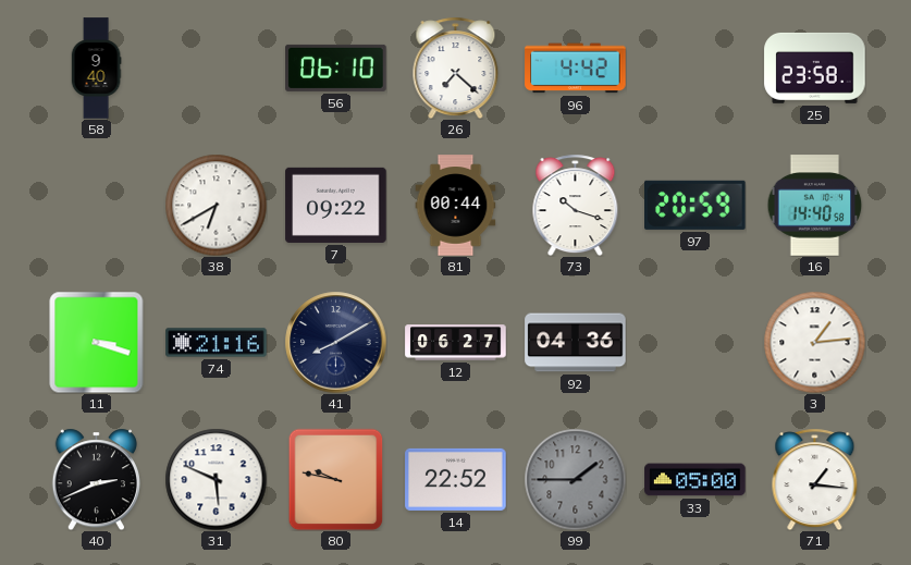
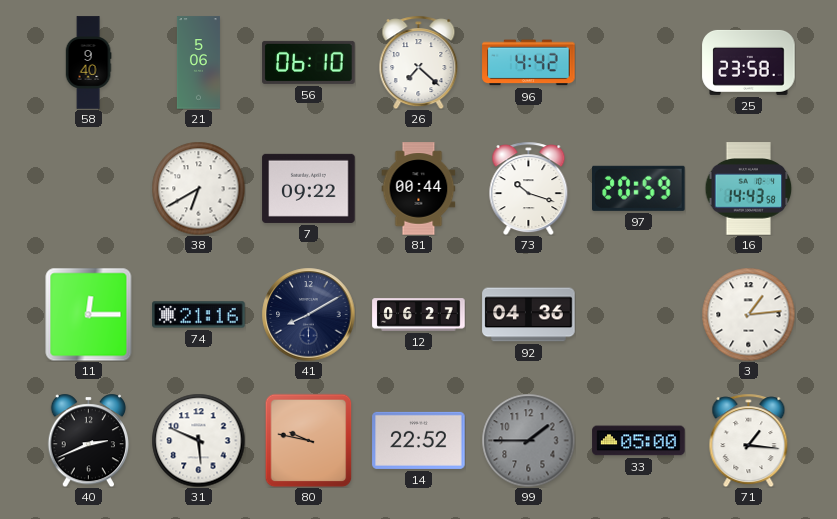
21: none -> 5:06
16: 14:40 -> 14:43
11: 3:18 -> 12:15
